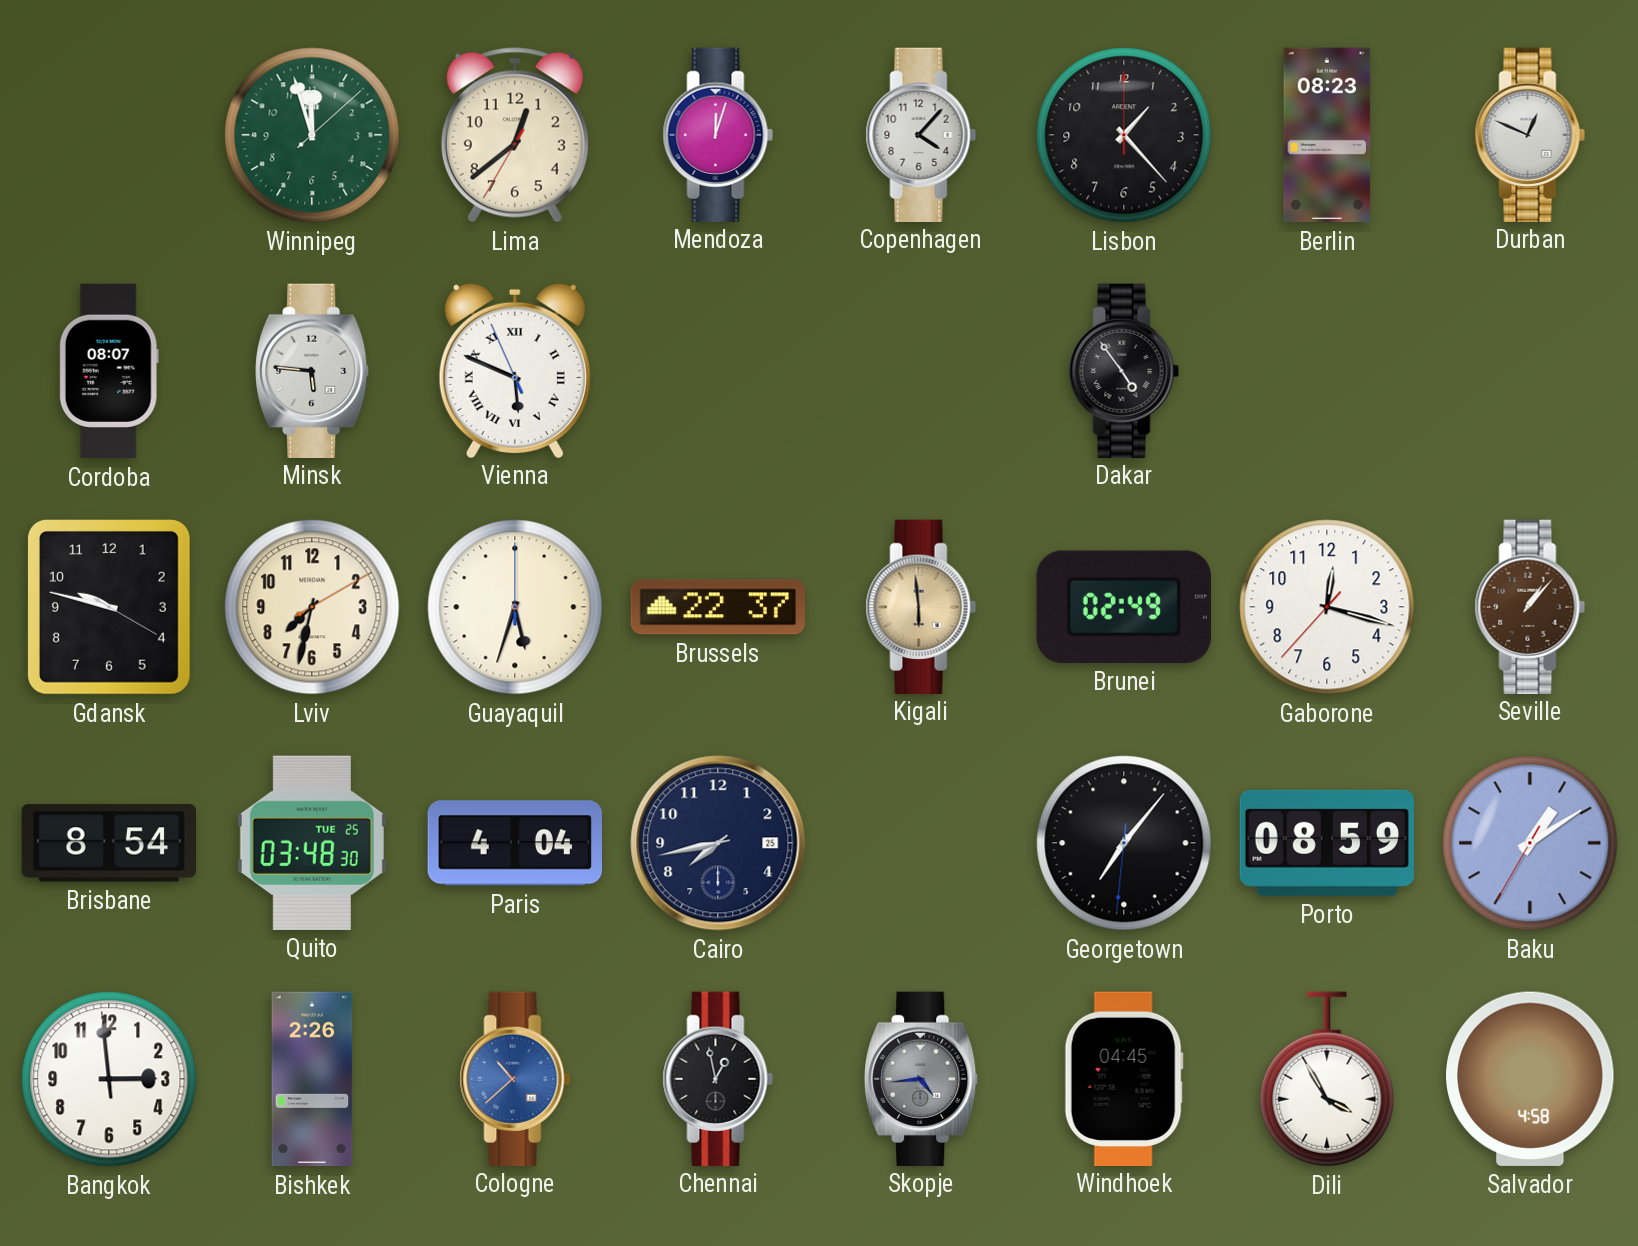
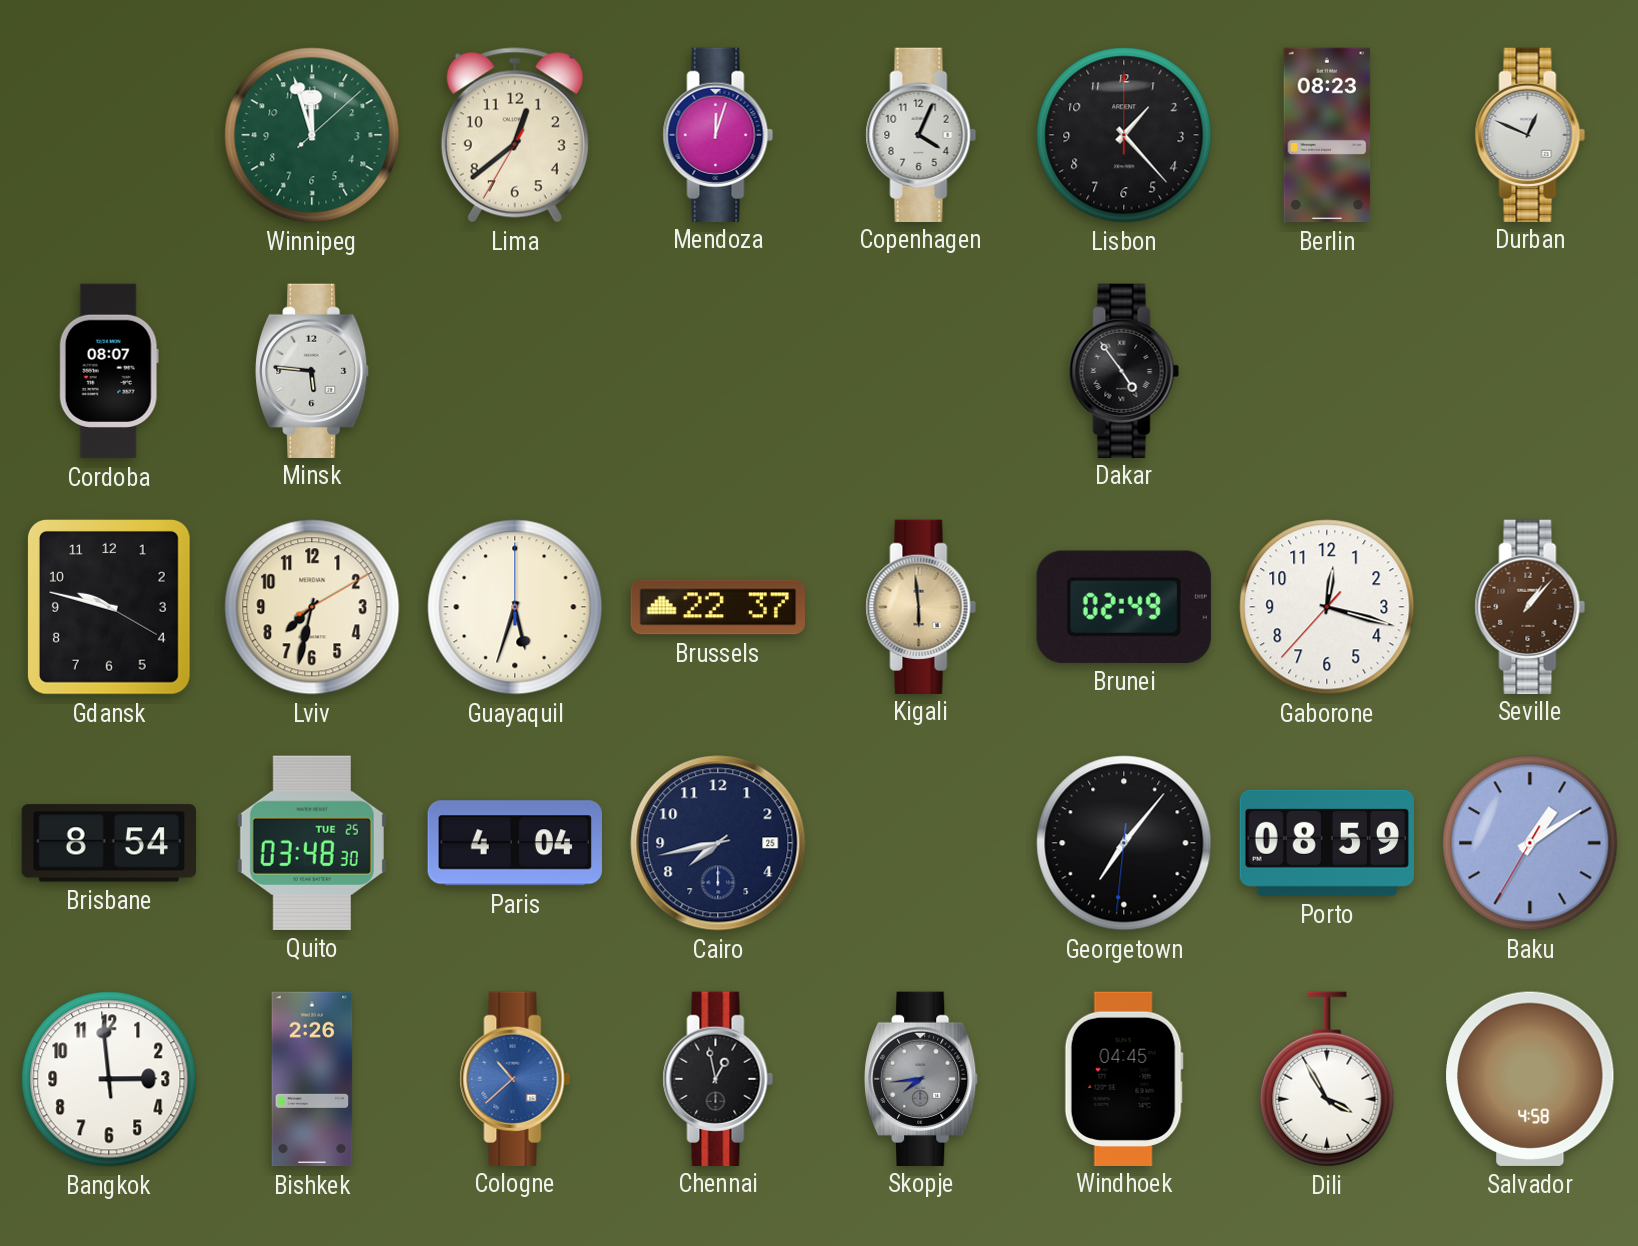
Copenhagen: 4:07 -> 4:04
Vienna: 5:48 -> none
Skopje: 4:44 -> 7:44
